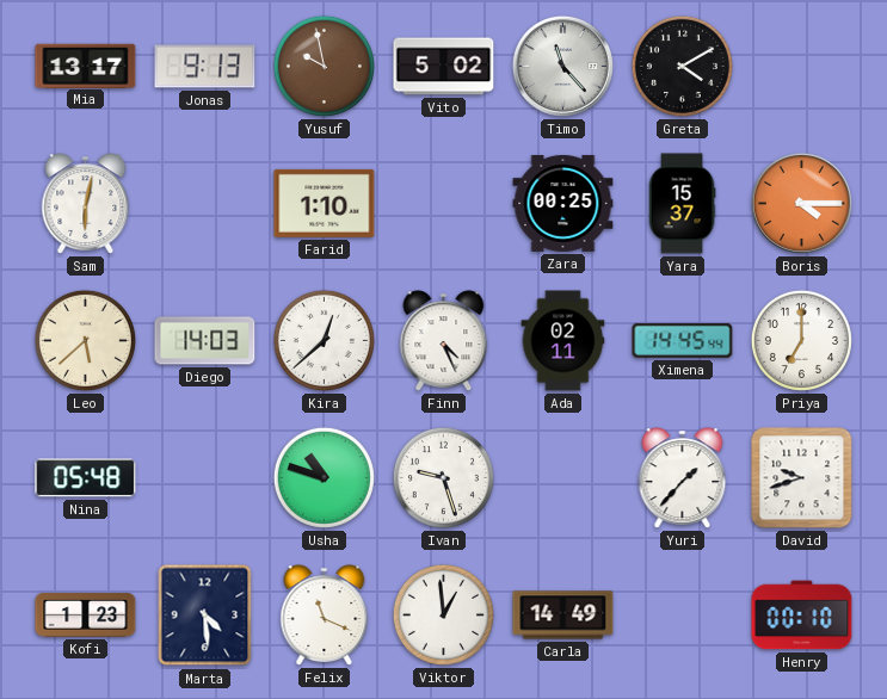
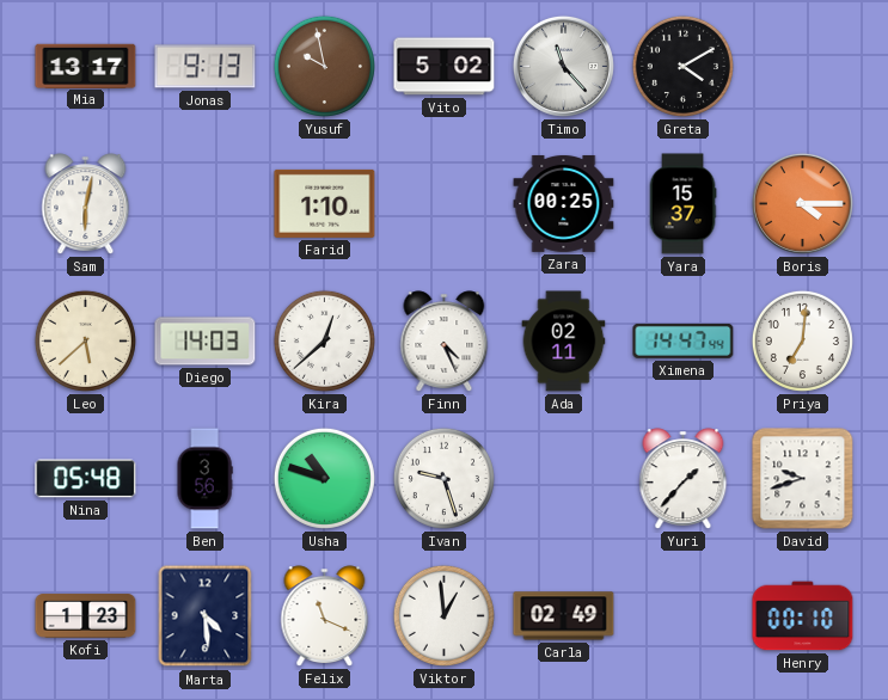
Ximena: 14:45 -> 14:47
Priya: 7:00 -> 7:01
Ben: none -> 3:56
Carla: 14:49 -> 02:49
